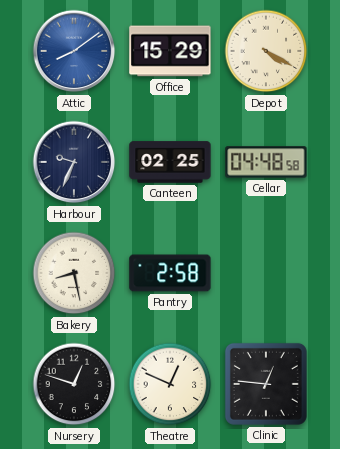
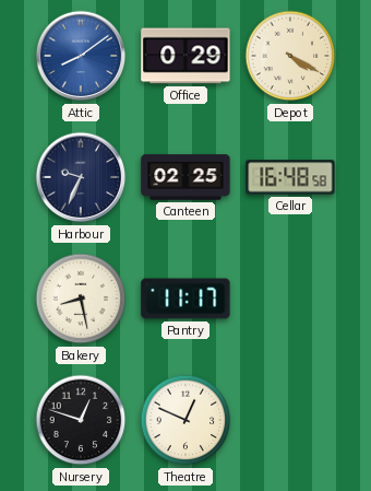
Office: 15:29 -> 0:29
Cellar: 04:48 -> 16:48
Pantry: 2:58 -> 11:17
Clinic: 12:46 -> none
